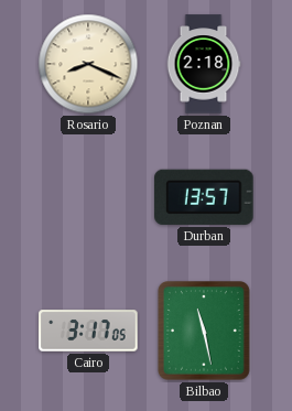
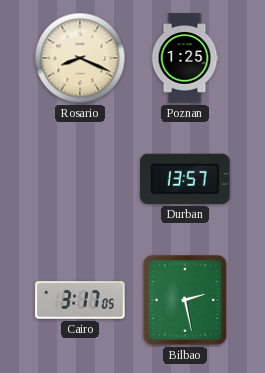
Poznan: 2:18 -> 1:25
Bilbao: 11:28 -> 2:28
